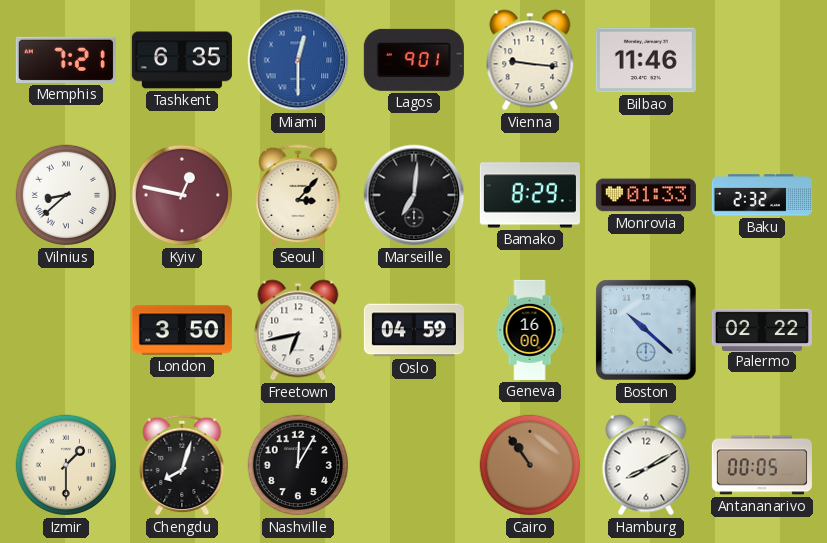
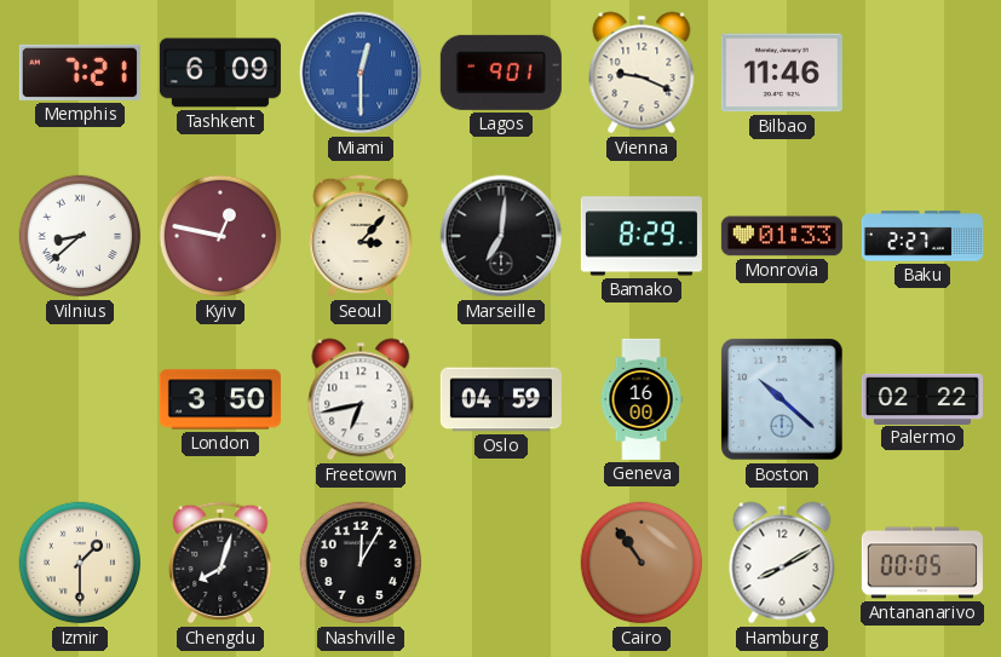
Tashkent: 6:35 -> 6:09
Vienna: 9:16 -> 9:19
Baku: 2:32 -> 2:27
